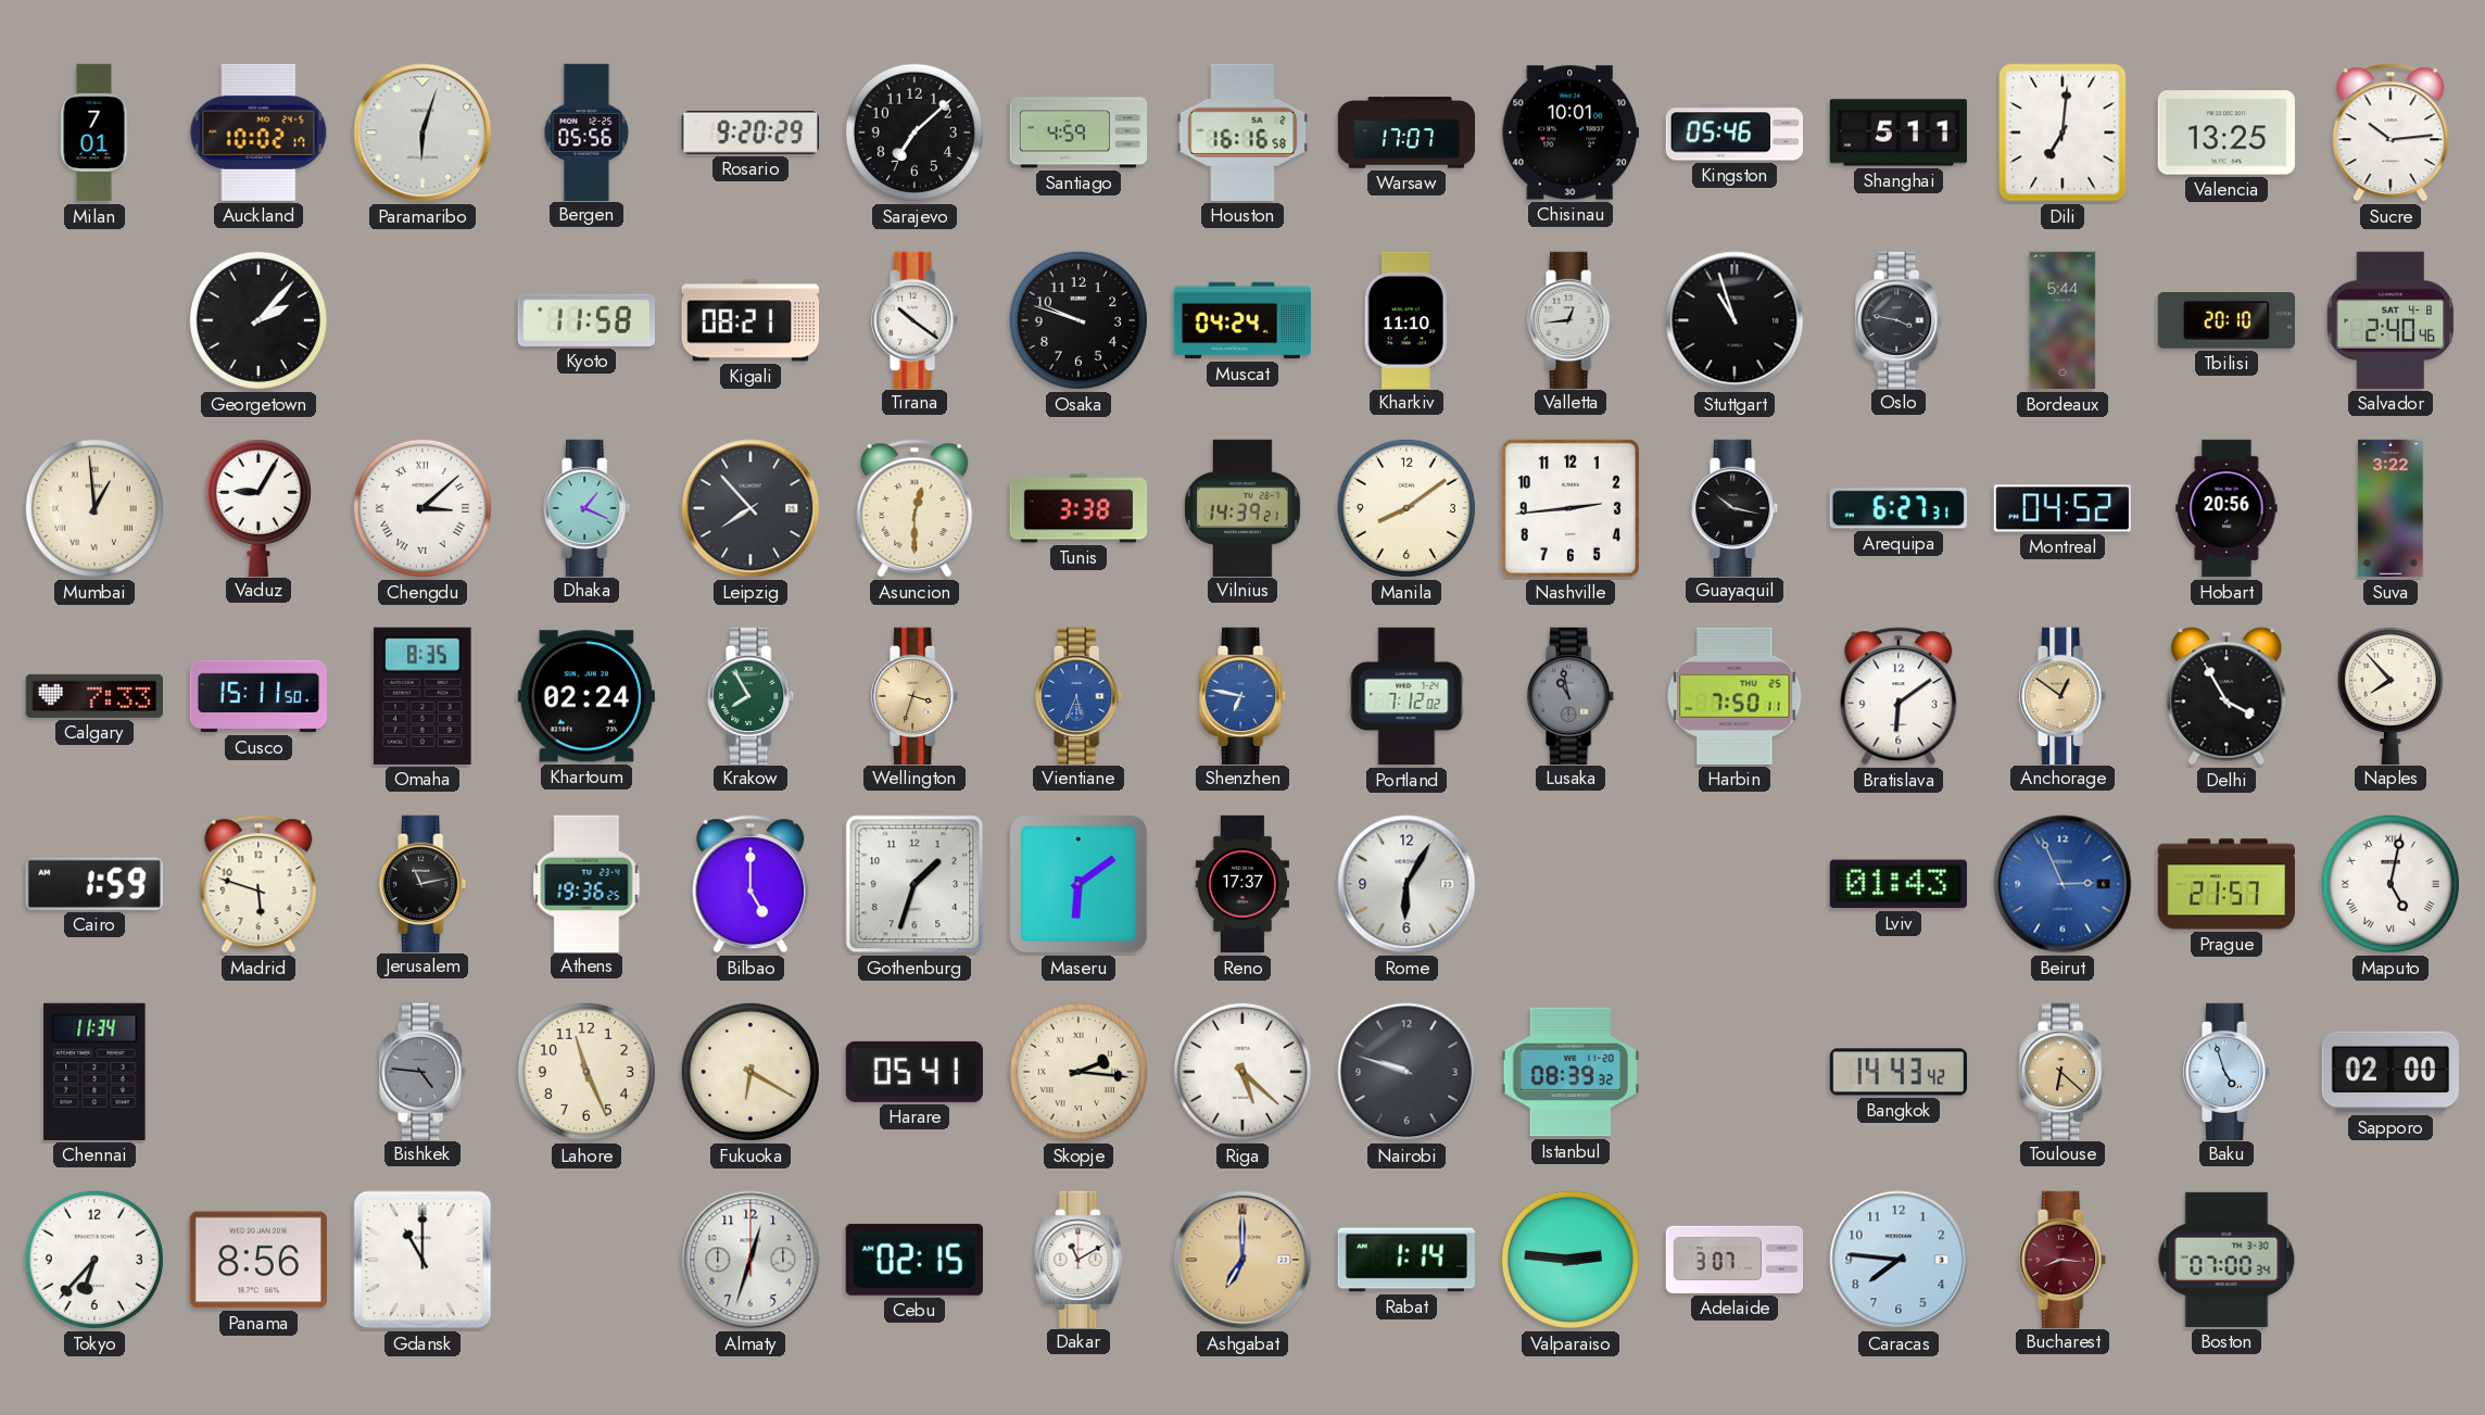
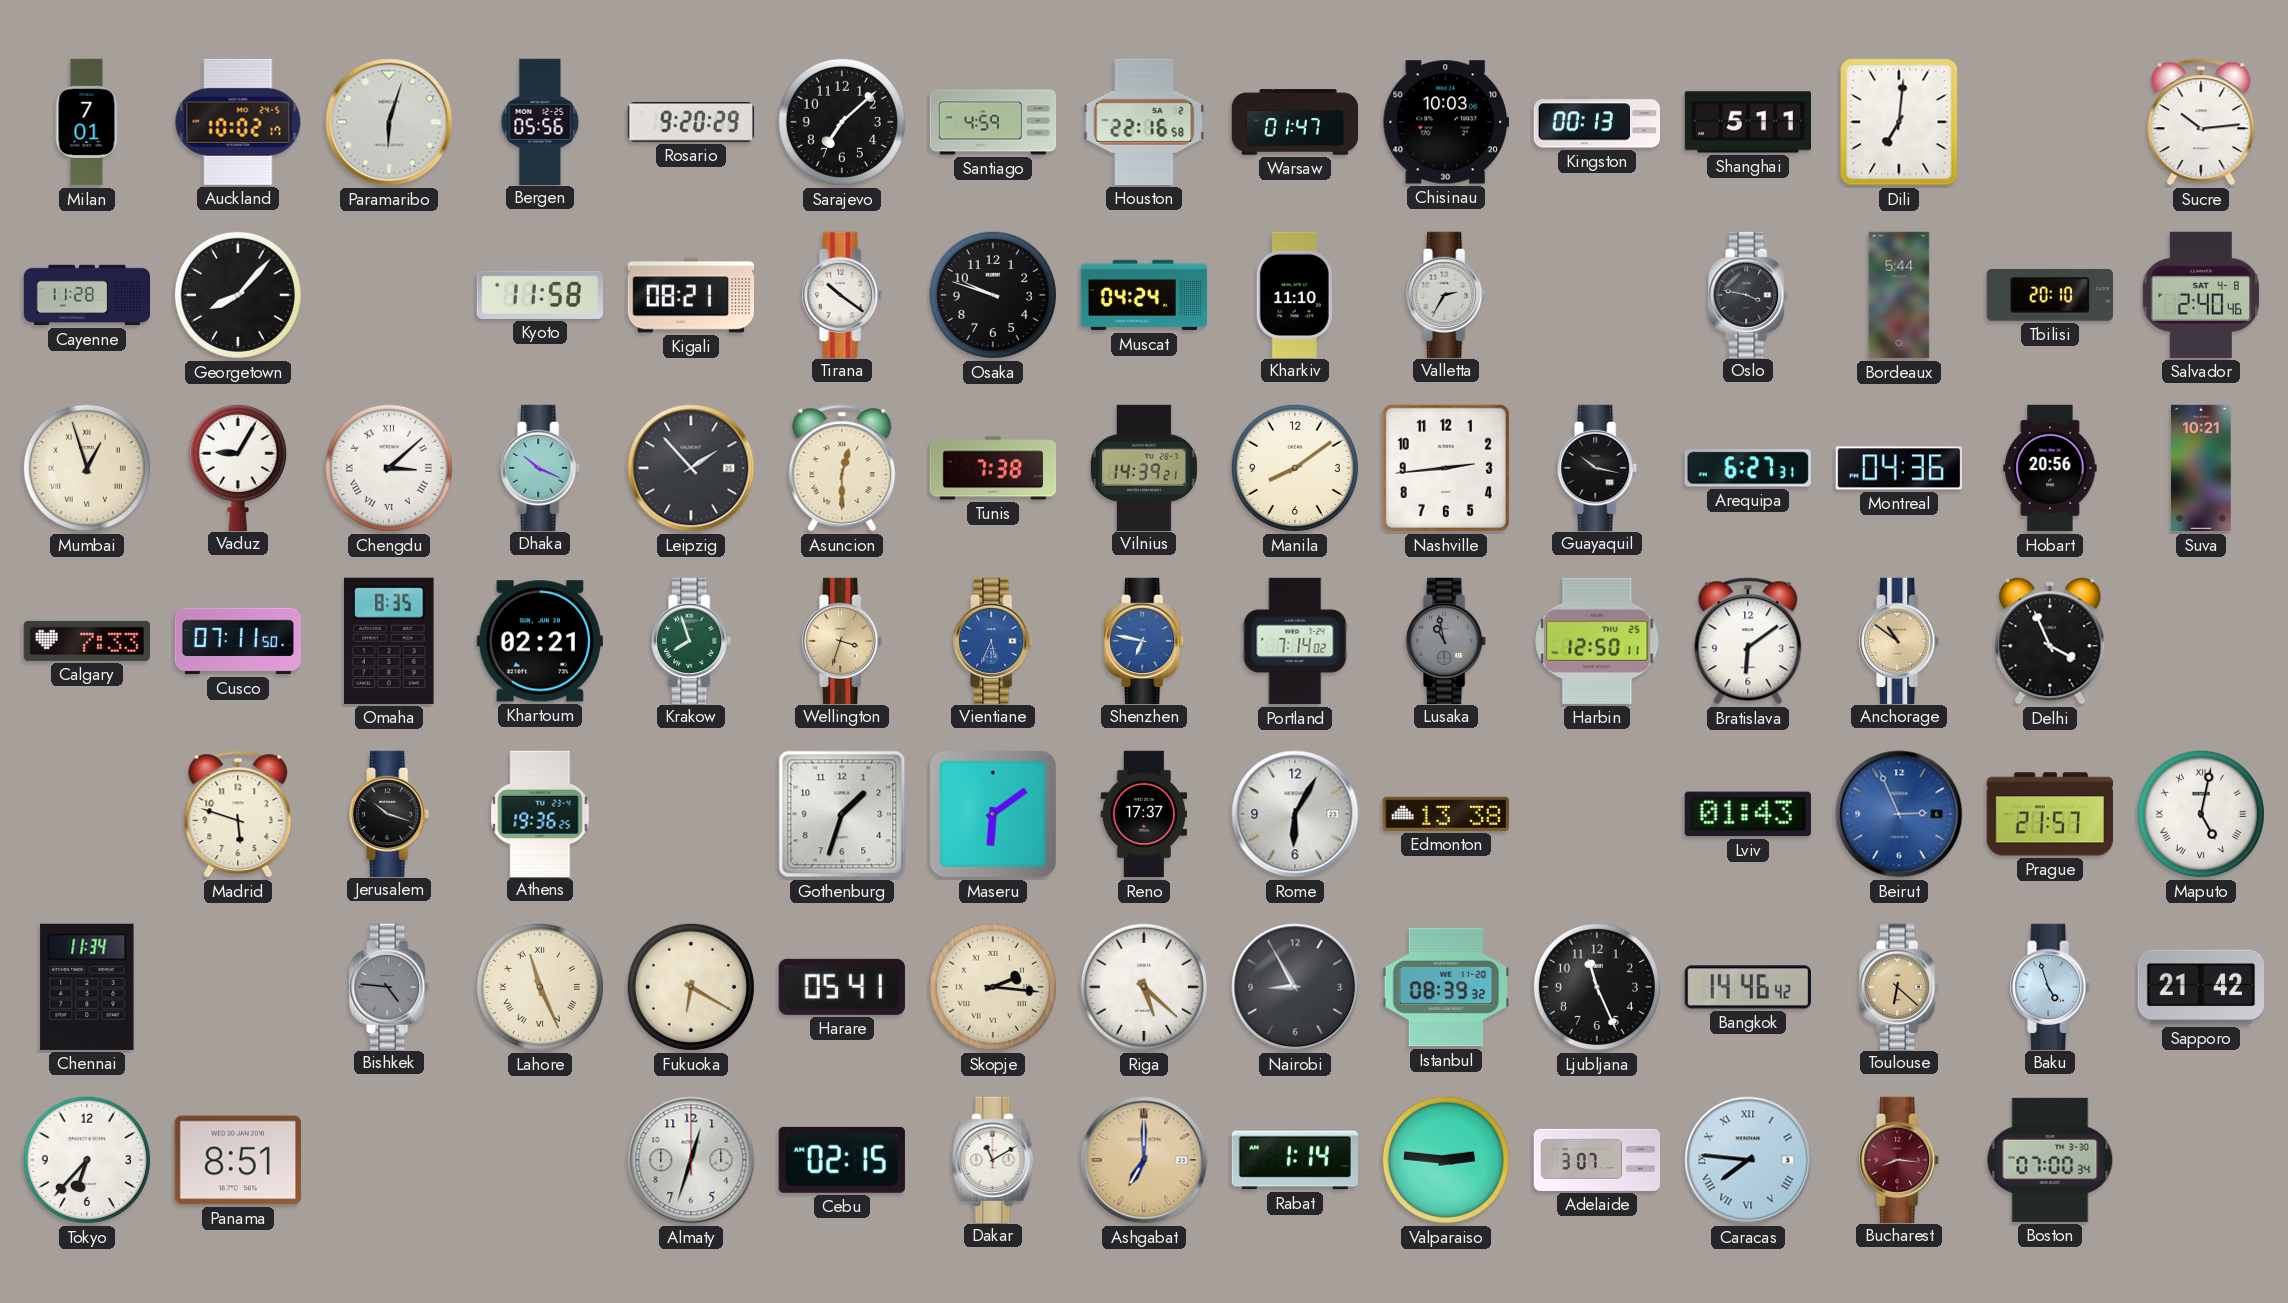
Houston: 16:16 -> 22:16
Warsaw: 17:07 -> 01:47
Chisinau: 10:01 -> 10:03
Kingston: 05:46 -> 00:13
Valencia: 13:25 -> none
Cayenne: none -> 11:28
Georgetown: 2:07 -> 8:07
Valletta: 12:44 -> 2:35
Stuttgart: 10:57 -> none
Mumbai: 12:59 -> 12:57
Dhaka: 1:19 -> 10:19
Leipzig: 7:53 -> 1:53
Tunis: 3:38 -> 7:38
Montreal: 04:52 -> 04:36
Suva: 3:22 -> 10:21
Cusco: 15:11 -> 07:11
Khartoum: 02:24 -> 02:21
Krakow: 7:55 -> 7:57
Portland: 7:12 -> 7:14
Harbin: 7:50 -> 12:50
Anchorage: 12:51 -> 10:51
Delhi: 3:55 -> 3:56
Naples: 7:53 -> none
Cairo: 1:59 -> none
Jerusalem: 11:13 -> 10:18
Bilbao: 5:00 -> none
Edmonton: none -> 13:38
Lahore numerals: Arabic -> Roman
Nairobi: 9:48 -> 8:55
Ljubljana: none -> 11:26
Bangkok: 14:43 -> 14:46
Sapporo: 02:00 -> 21:42
Panama: 8:56 -> 8:51
Gdansk: 11:00 -> none
Caracas numerals: Arabic -> Roman
